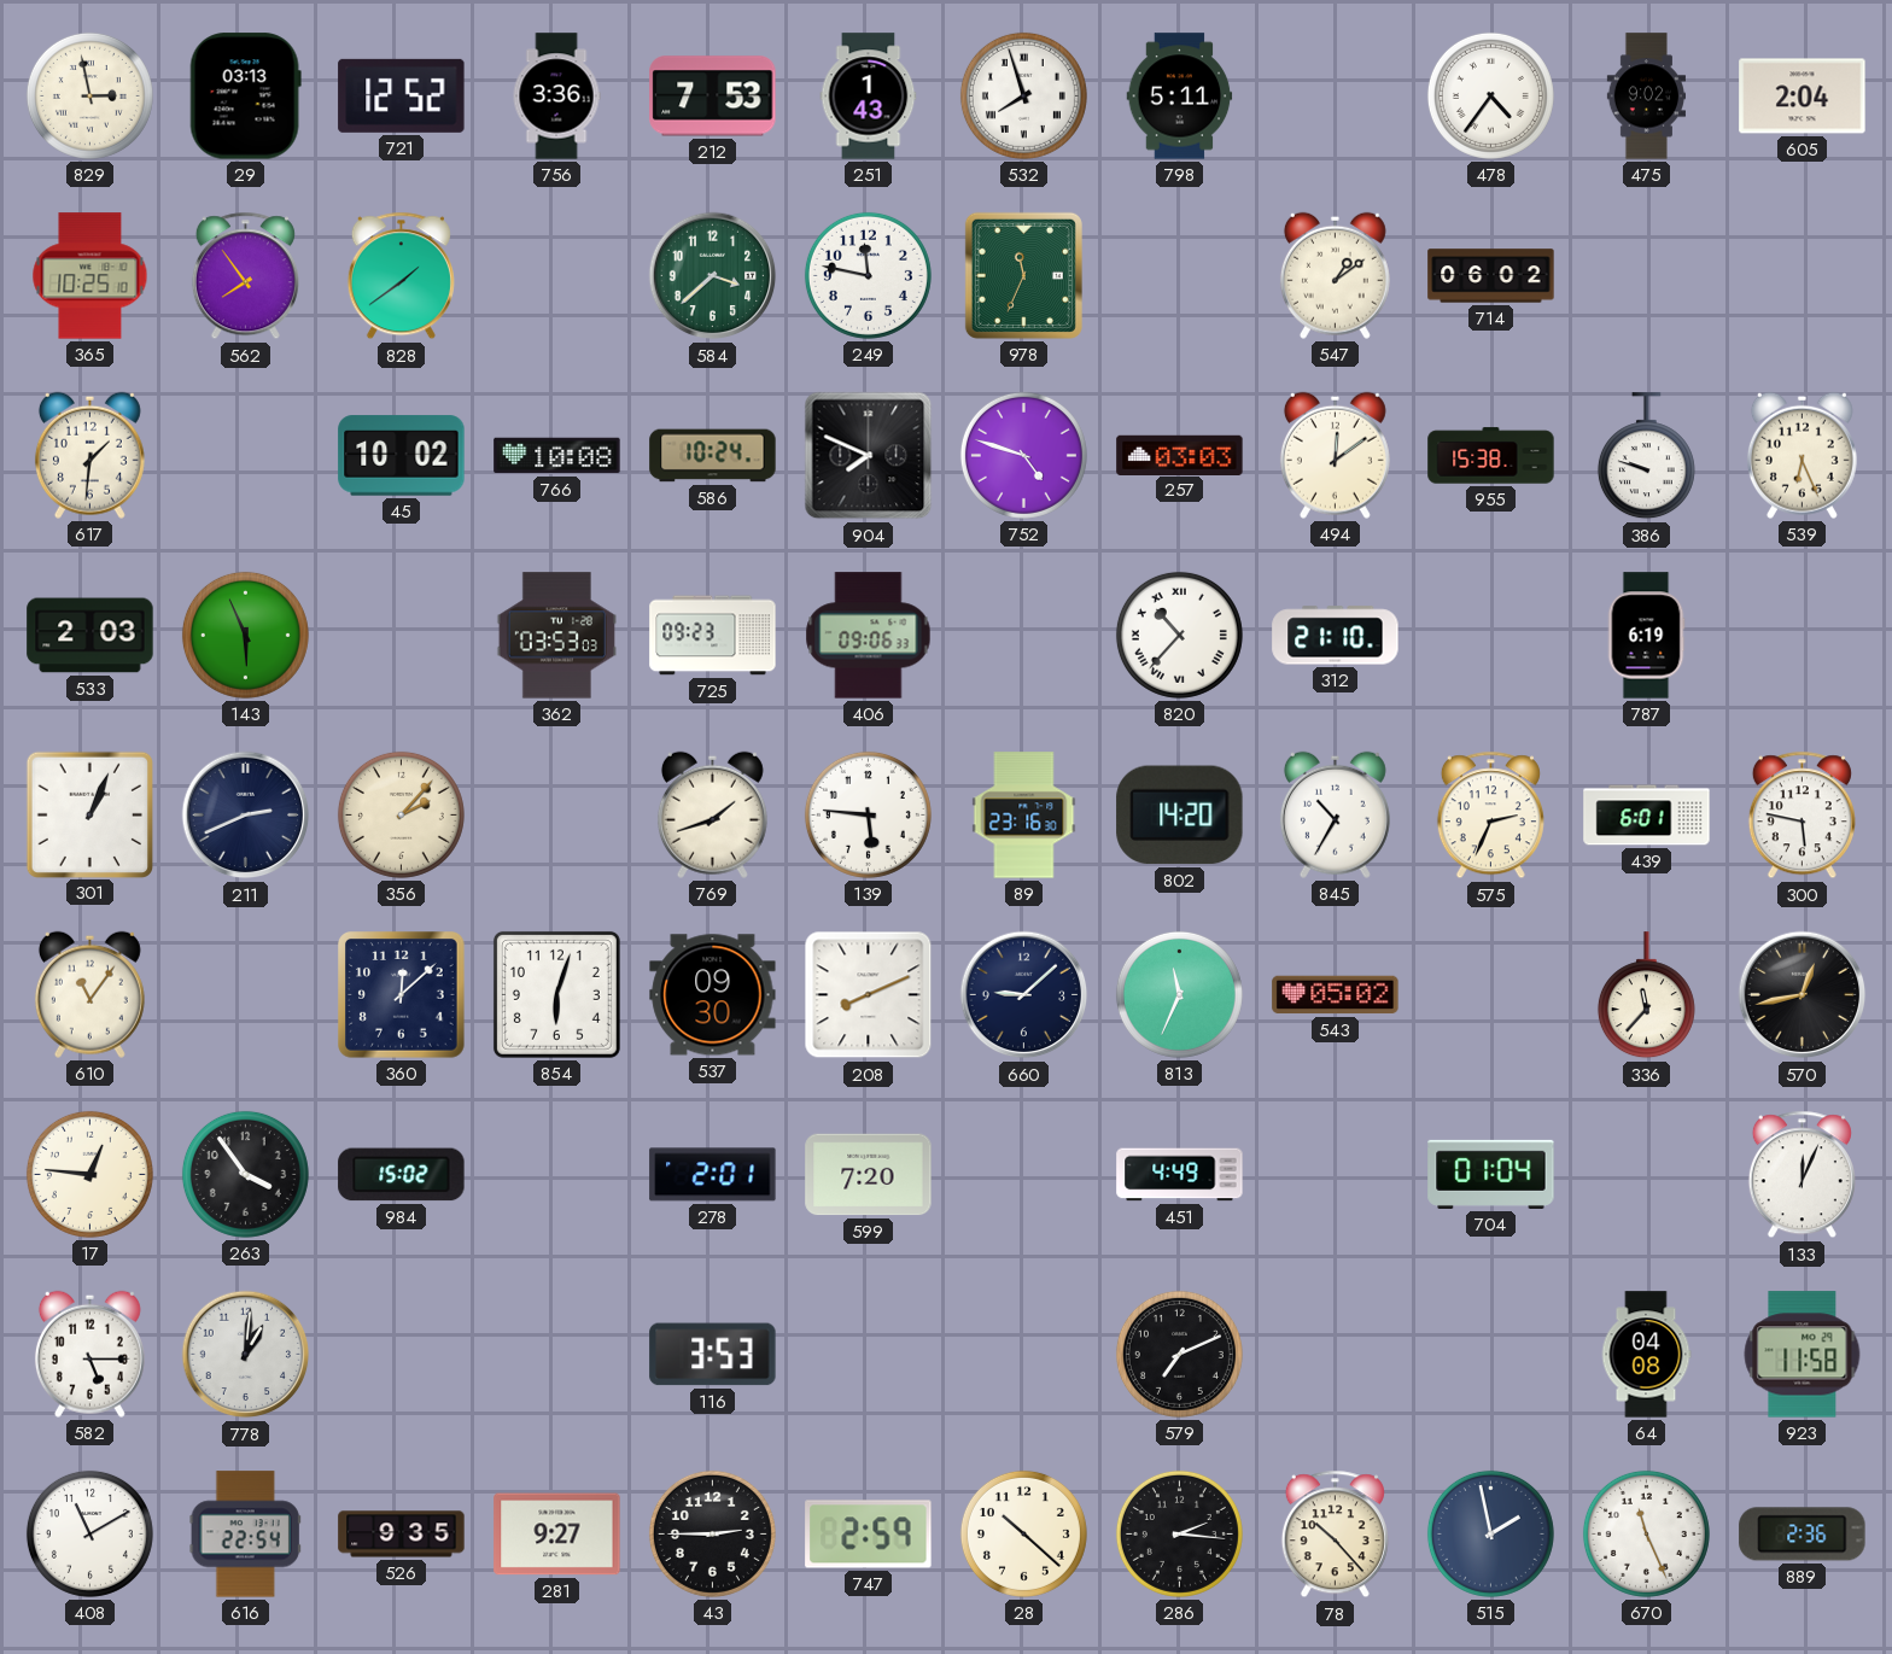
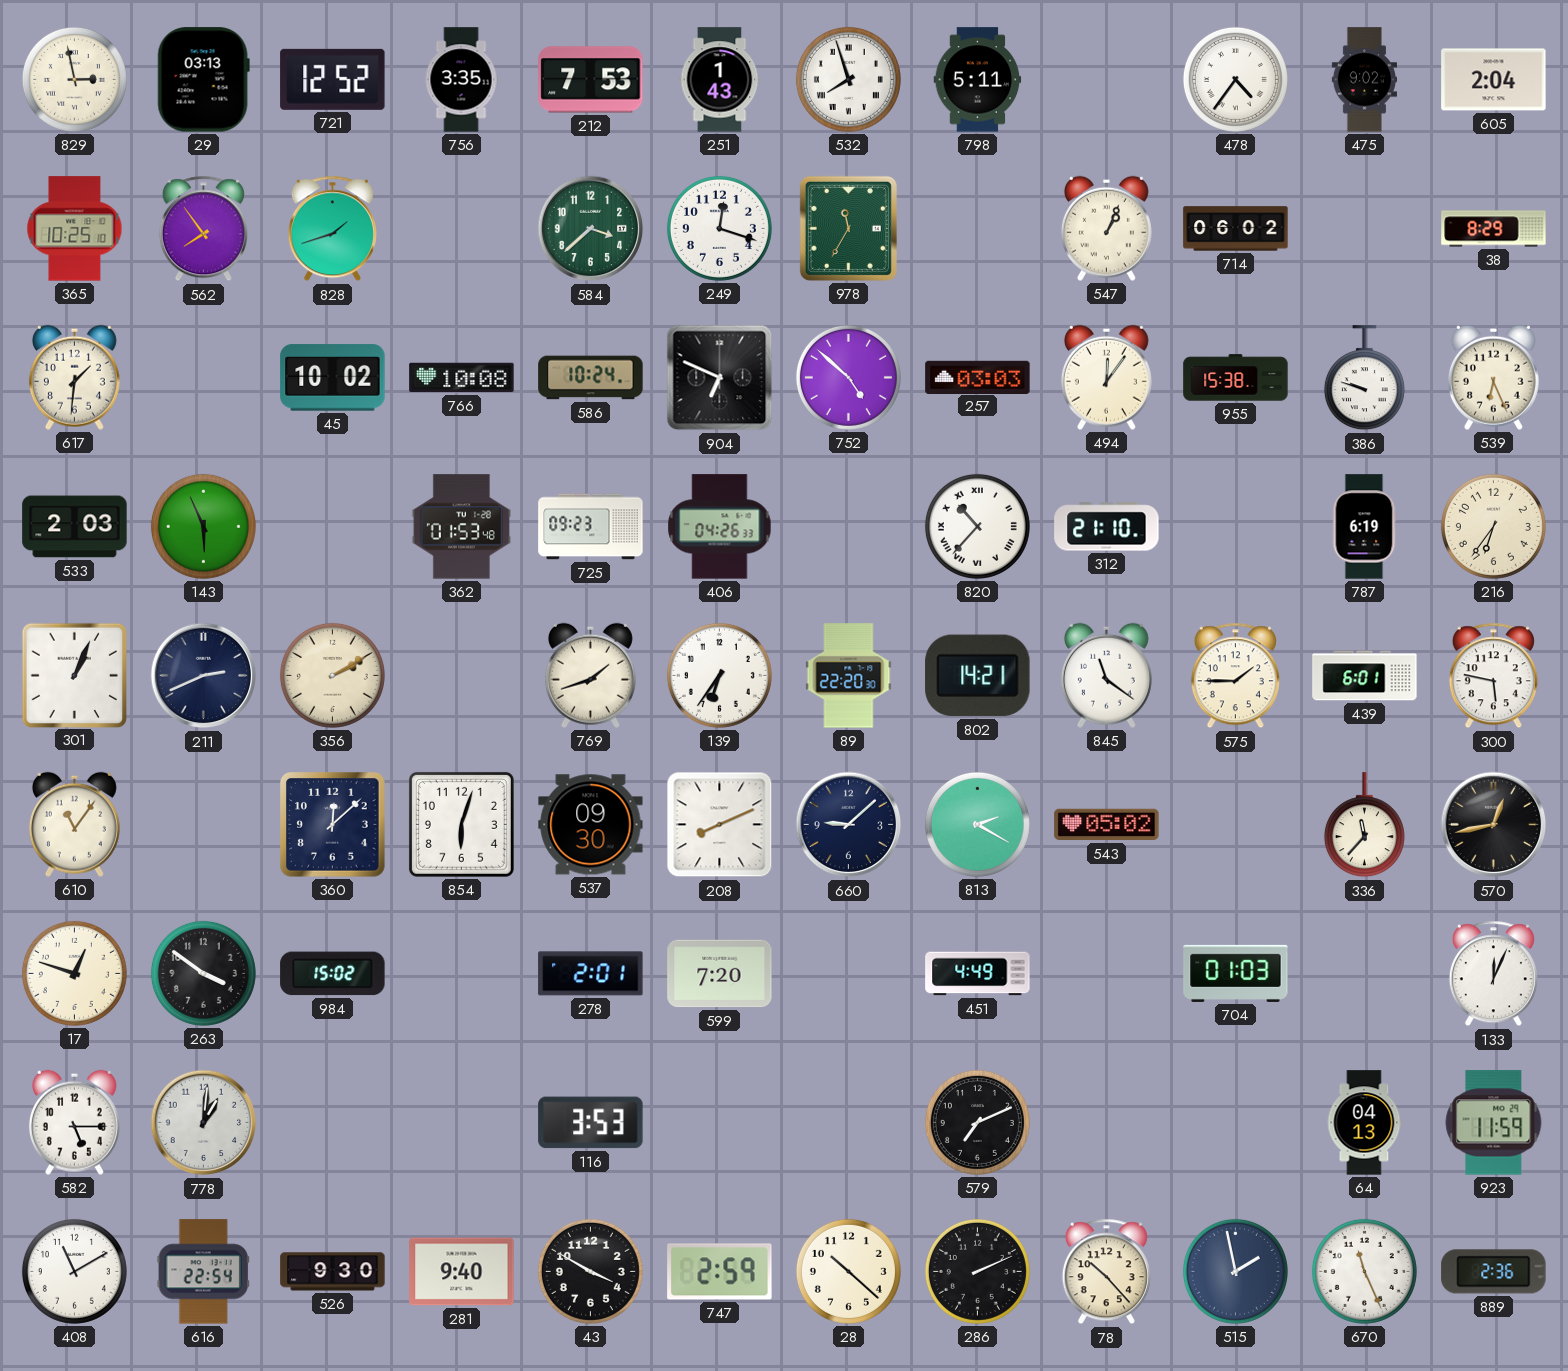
756: 3:36 -> 3:35
828: 1:39 -> 1:42
249: 11:47 -> 12:18
978: 11:34 -> 11:35
547: 1:09 -> 1:04
38: none -> 8:29
904: 7:49 -> 6:49
752: 4:48 -> 4:52
494: 12:09 -> 12:06
362: 03:53 -> 01:53
406: 09:06 -> 04:26
216: none -> 6:36
356: 2:07 -> 2:10
139: 5:46 -> 6:36
89: 23:16 -> 22:20
802: 14:20 -> 14:21
845: 10:35 -> 11:21
575: 2:34 -> 1:45
813: 11:34 -> 2:20
17: 12:46 -> 12:48
263: 3:54 -> 3:51
704: 01:04 -> 01:03
64: 04:08 -> 04:13
923: 11:58 -> 11:59
526: 9:35 -> 9:30
281: 9:27 -> 9:40
43: 2:45 -> 3:50
286: 2:16 -> 2:11
